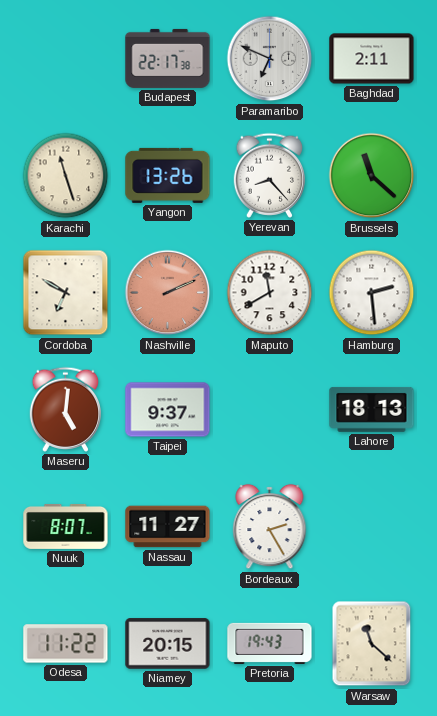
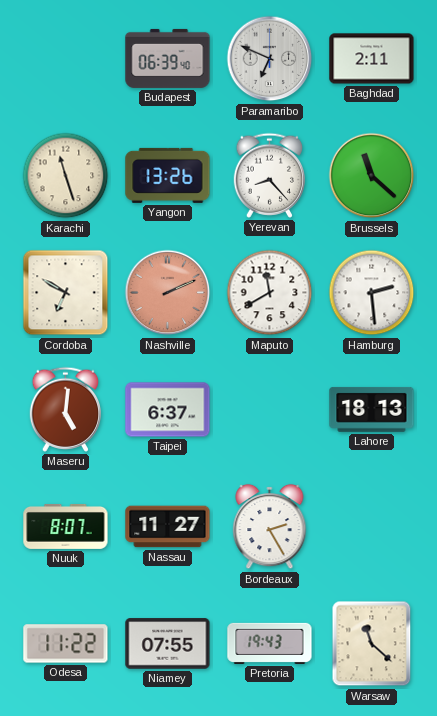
Budapest: 22:17 -> 06:39
Taipei: 9:37 -> 6:37
Niamey: 20:15 -> 07:55
